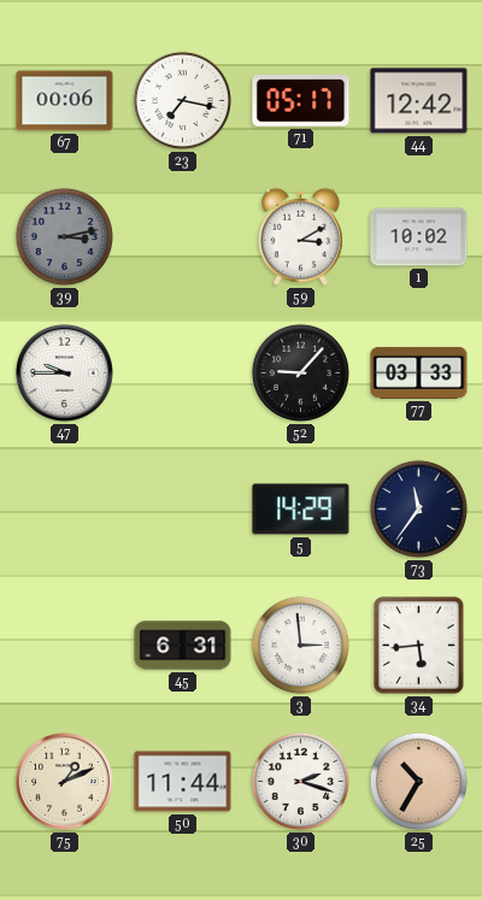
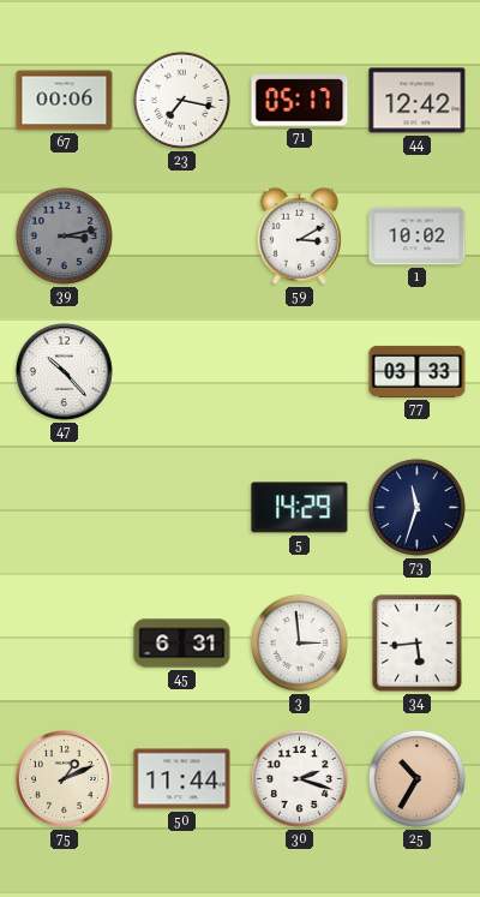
47: 9:45 -> 10:23
52: 9:07 -> none
73: 11:36 -> 11:33
